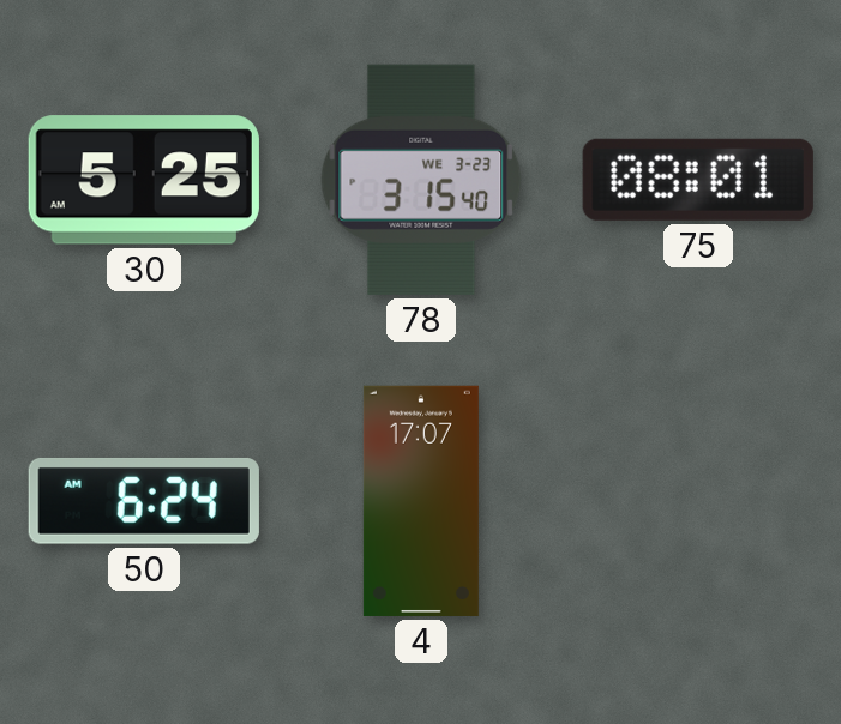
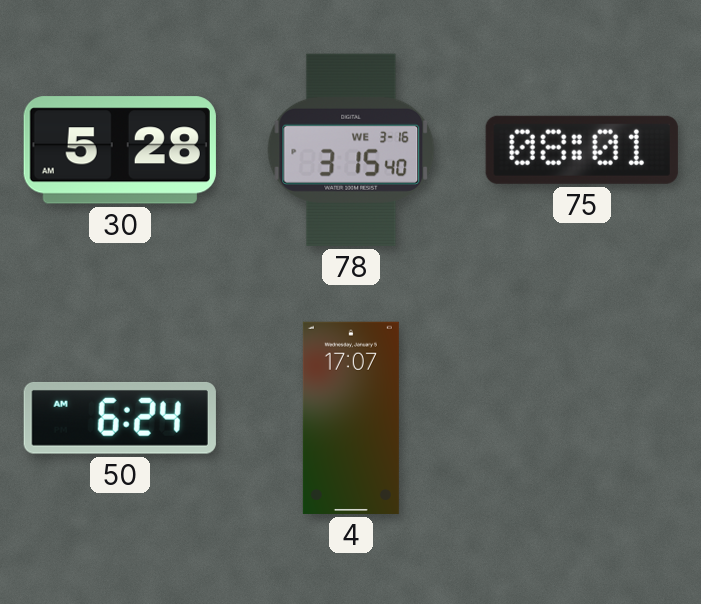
30: 5:25 -> 5:28
78 date: WE 3-23 -> WE 3-16
